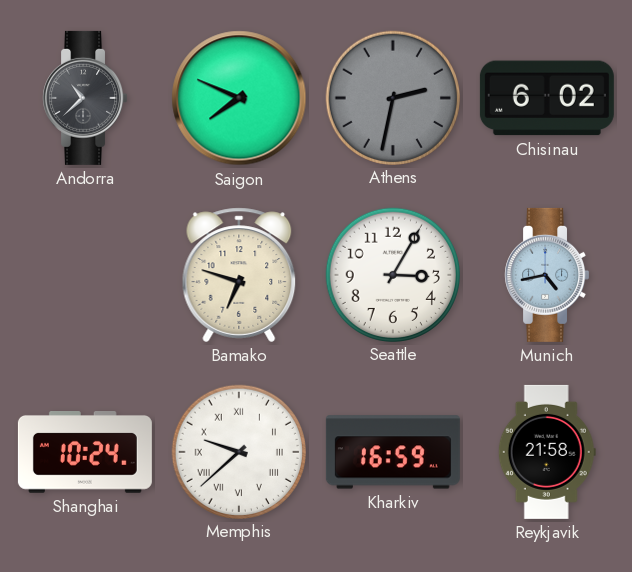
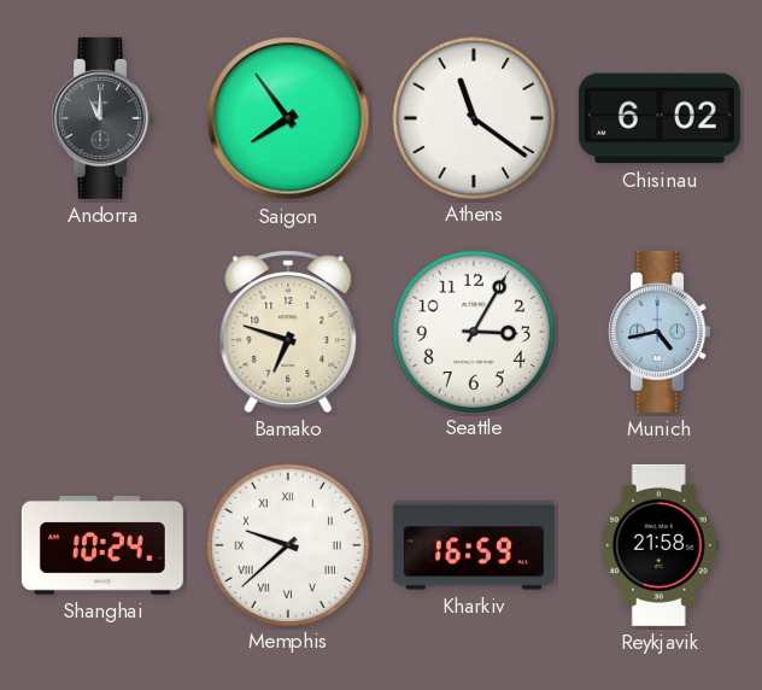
Andorra: 10:38 -> 11:00
Saigon: 7:49 -> 7:54
Athens: 2:32 -> 11:21
Athens dial: grey -> white
